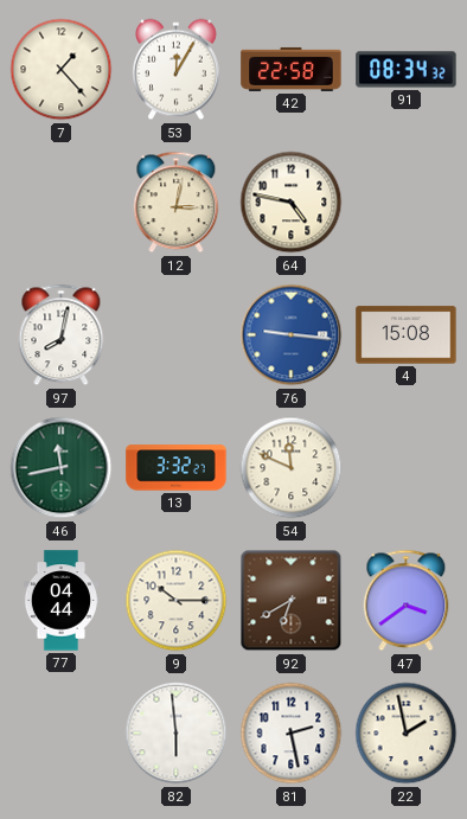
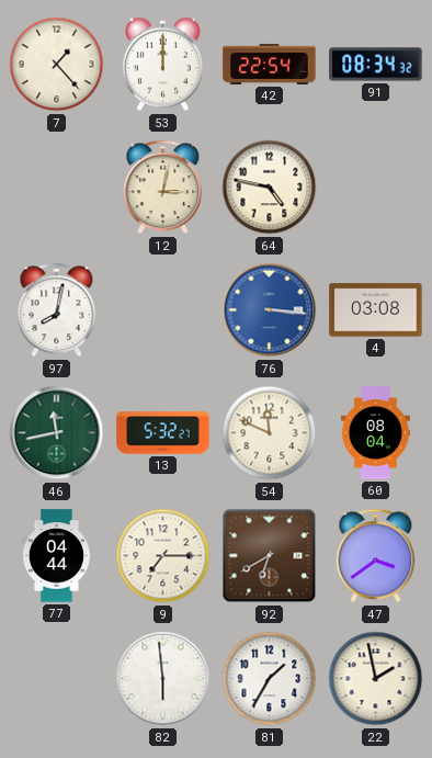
53: 12:05 -> 12:00
42: 22:58 -> 22:54
76: 9:16 -> 3:16
4: 15:08 -> 03:08
13: 3:32 -> 5:32
60: none -> 08:04
9: 10:15 -> 7:15
81: 2:28 -> 1:35
